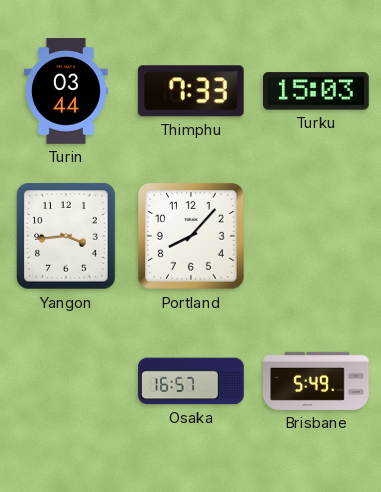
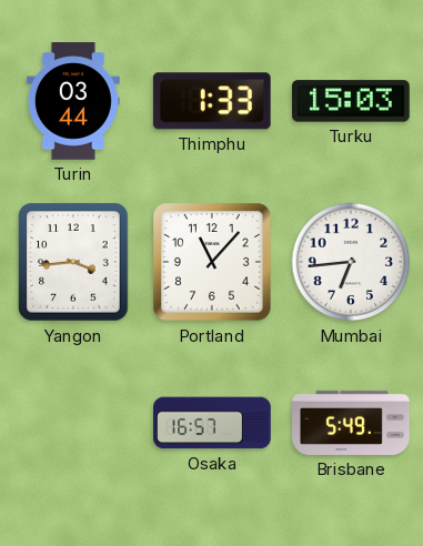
Thimphu: 7:33 -> 1:33
Portland: 8:07 -> 11:07
Mumbai: none -> 6:44
